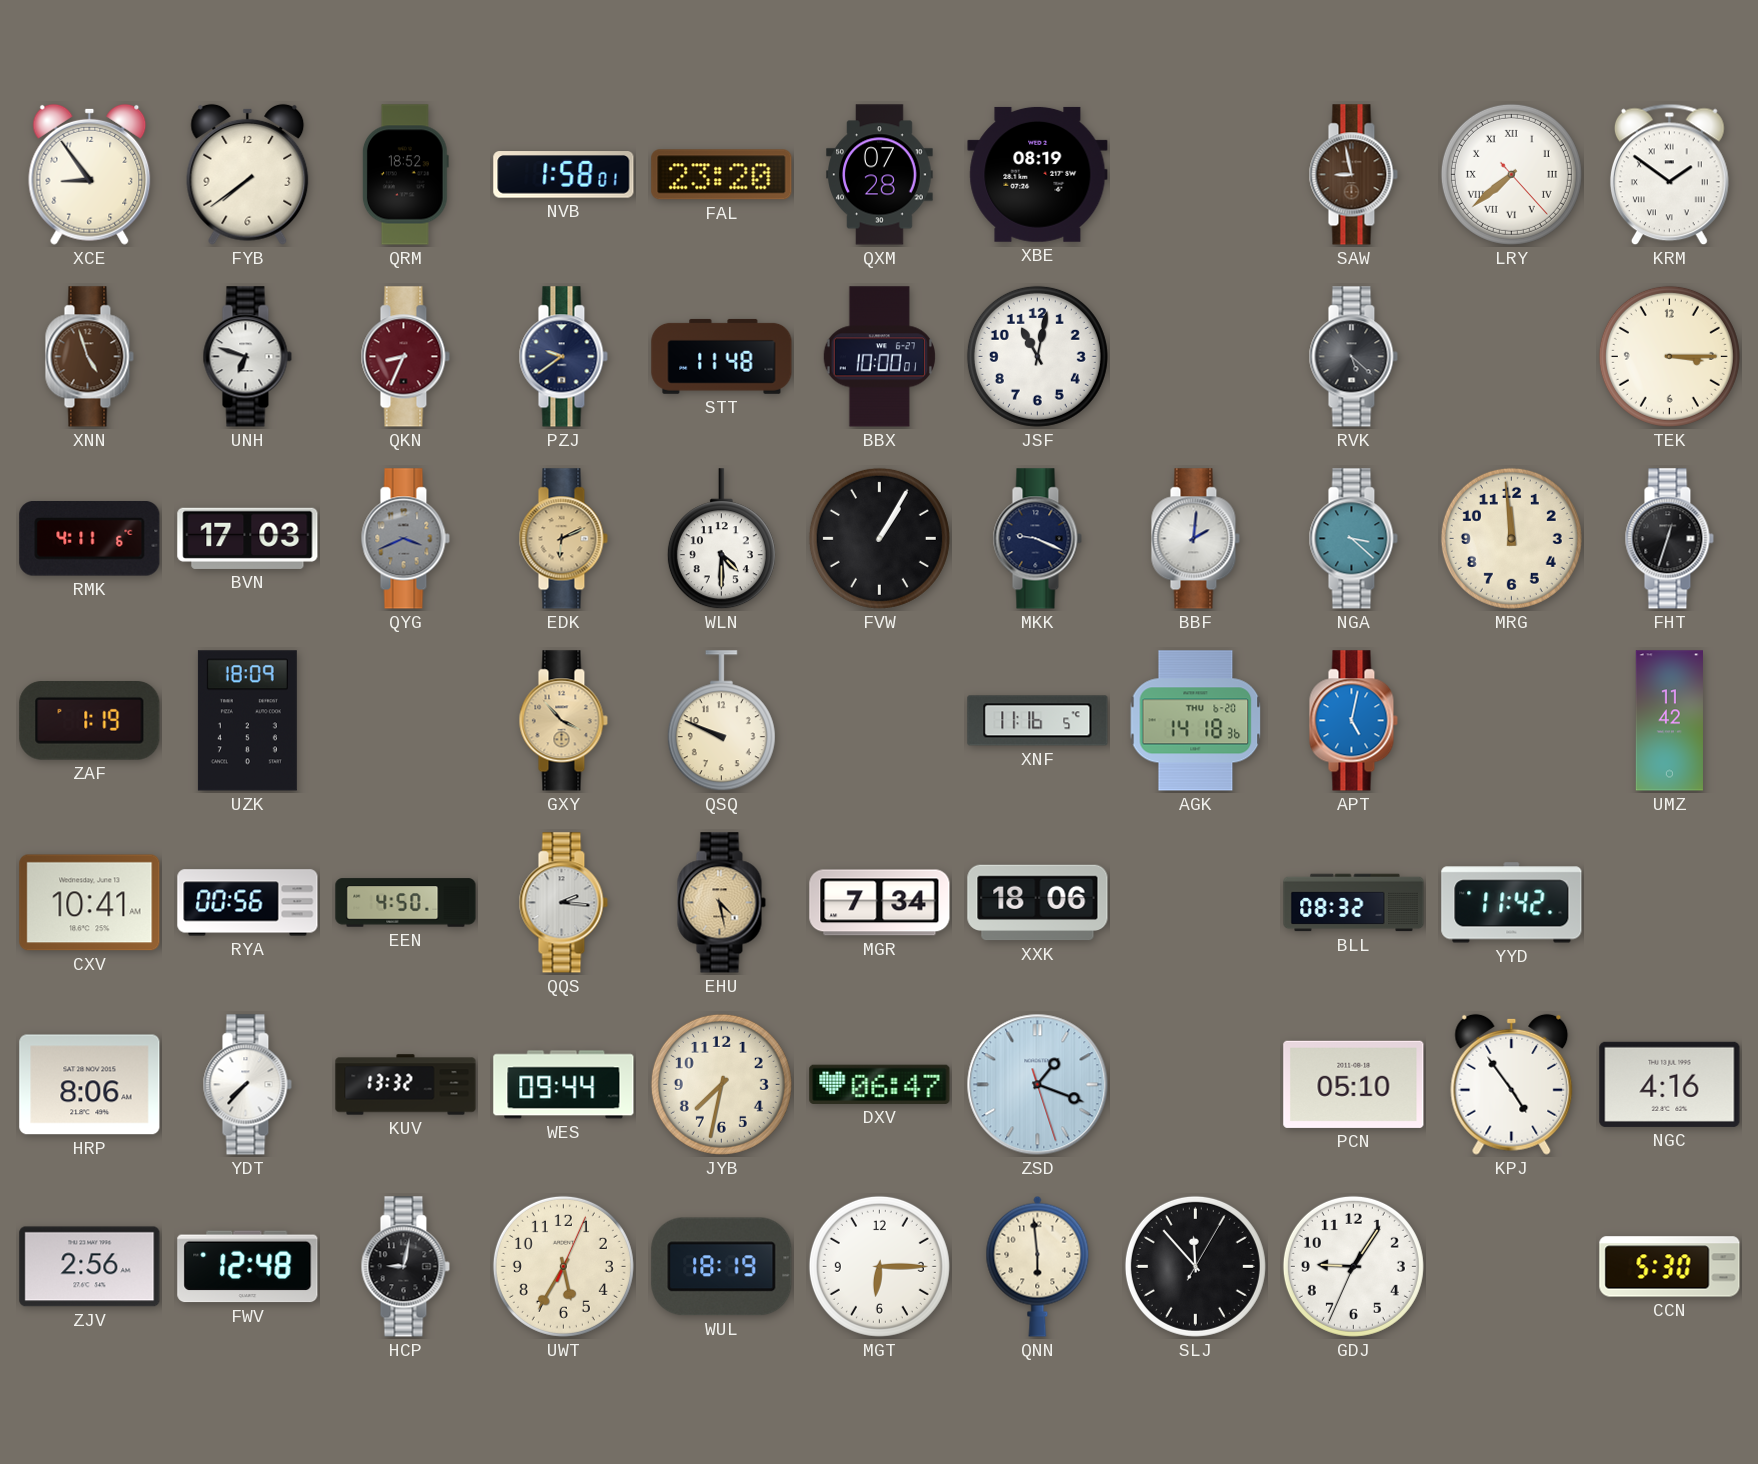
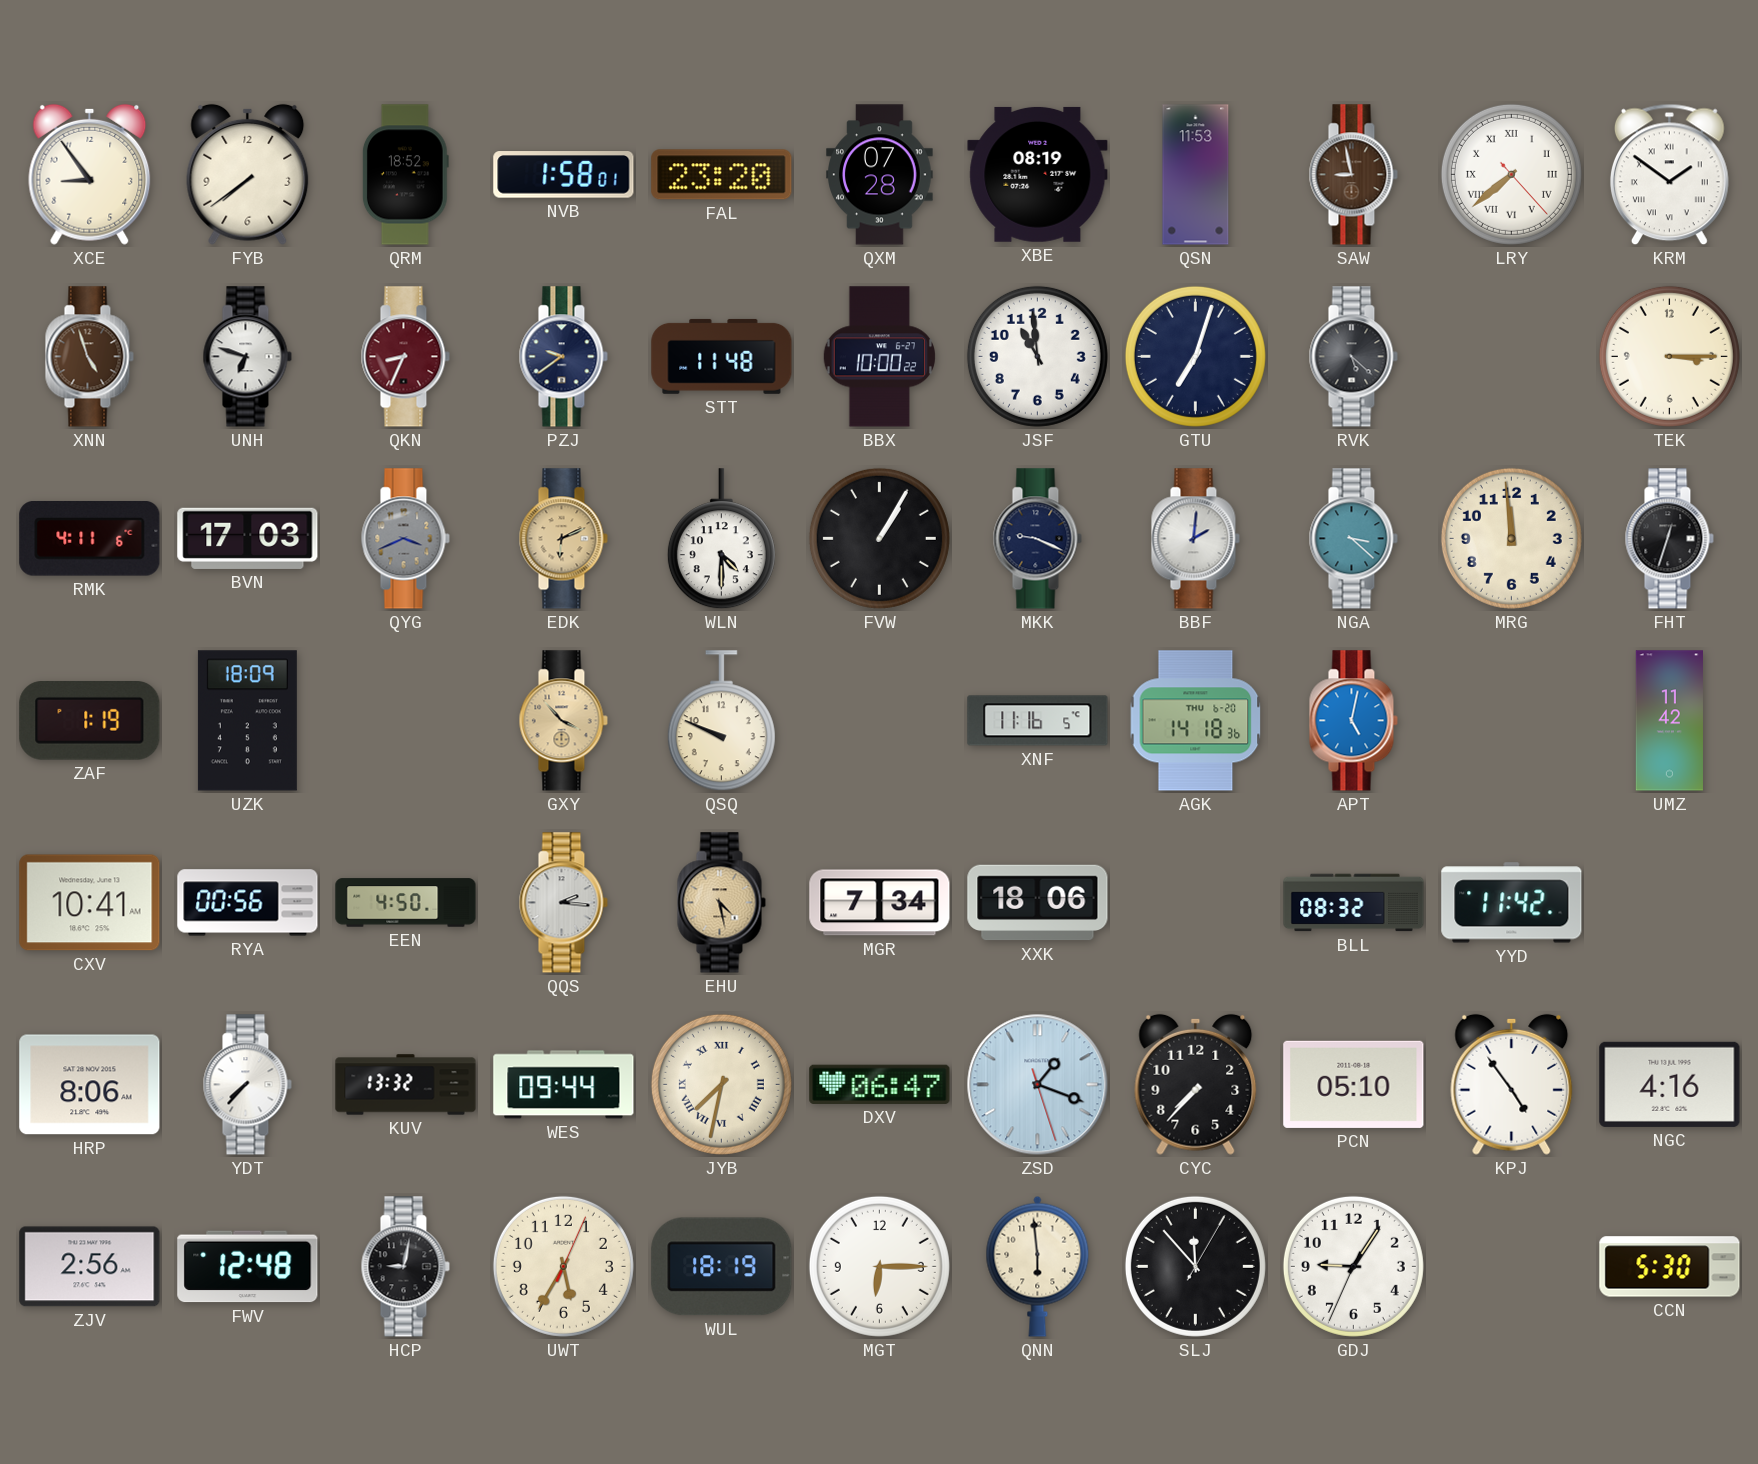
QSN: none -> 11:53
BBX: 10:00:01 -> 10:00:22
JSF: 11:02 -> 10:59
GTU: none -> 7:03
JYB numerals: Arabic -> Roman
CYC: none -> 7:37
